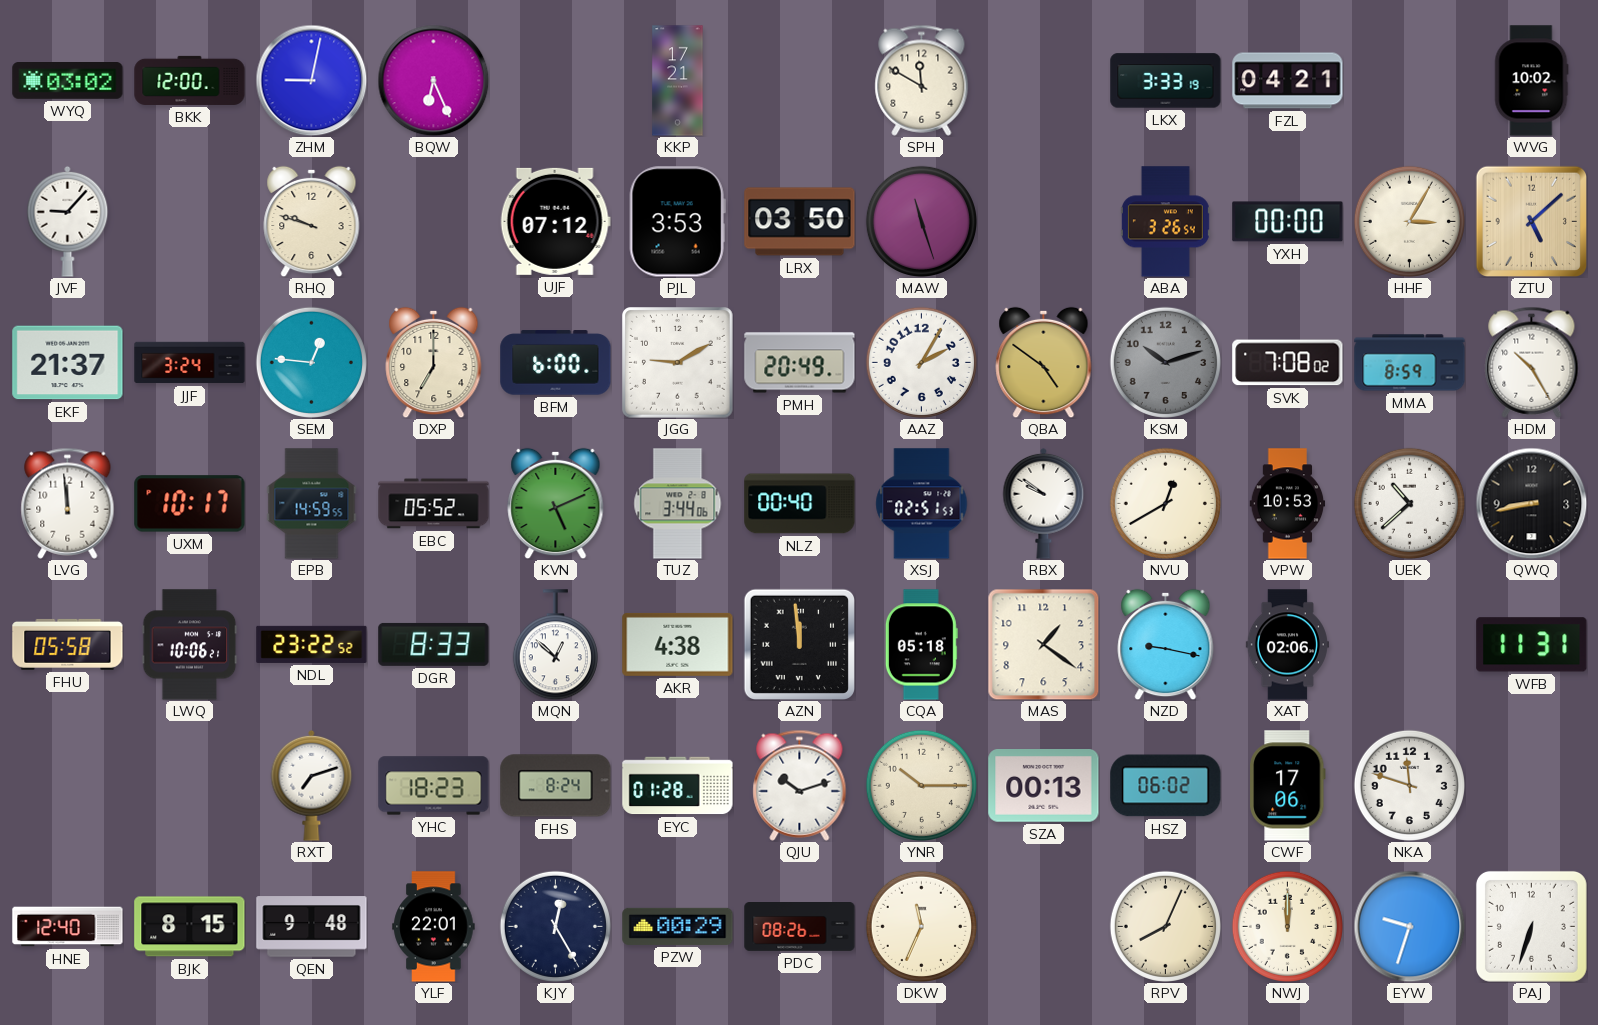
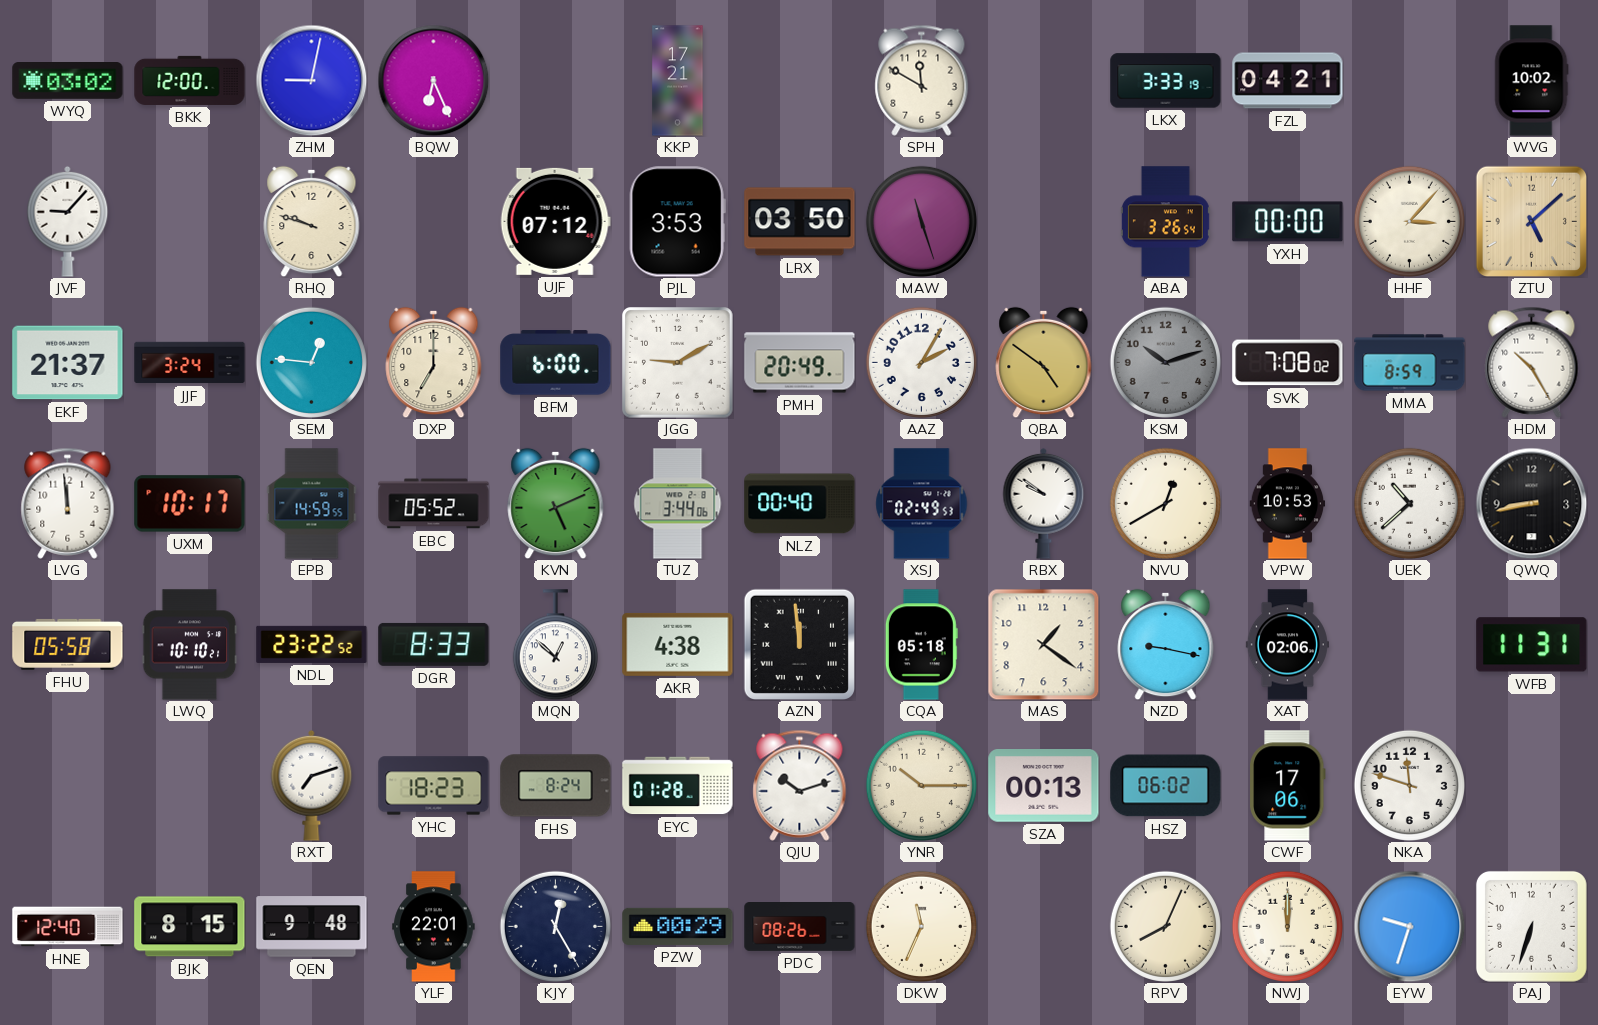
HHF: 3:05 -> 3:07
XSJ: 02:51 -> 02:49
LWQ: 10:06 -> 10:10
